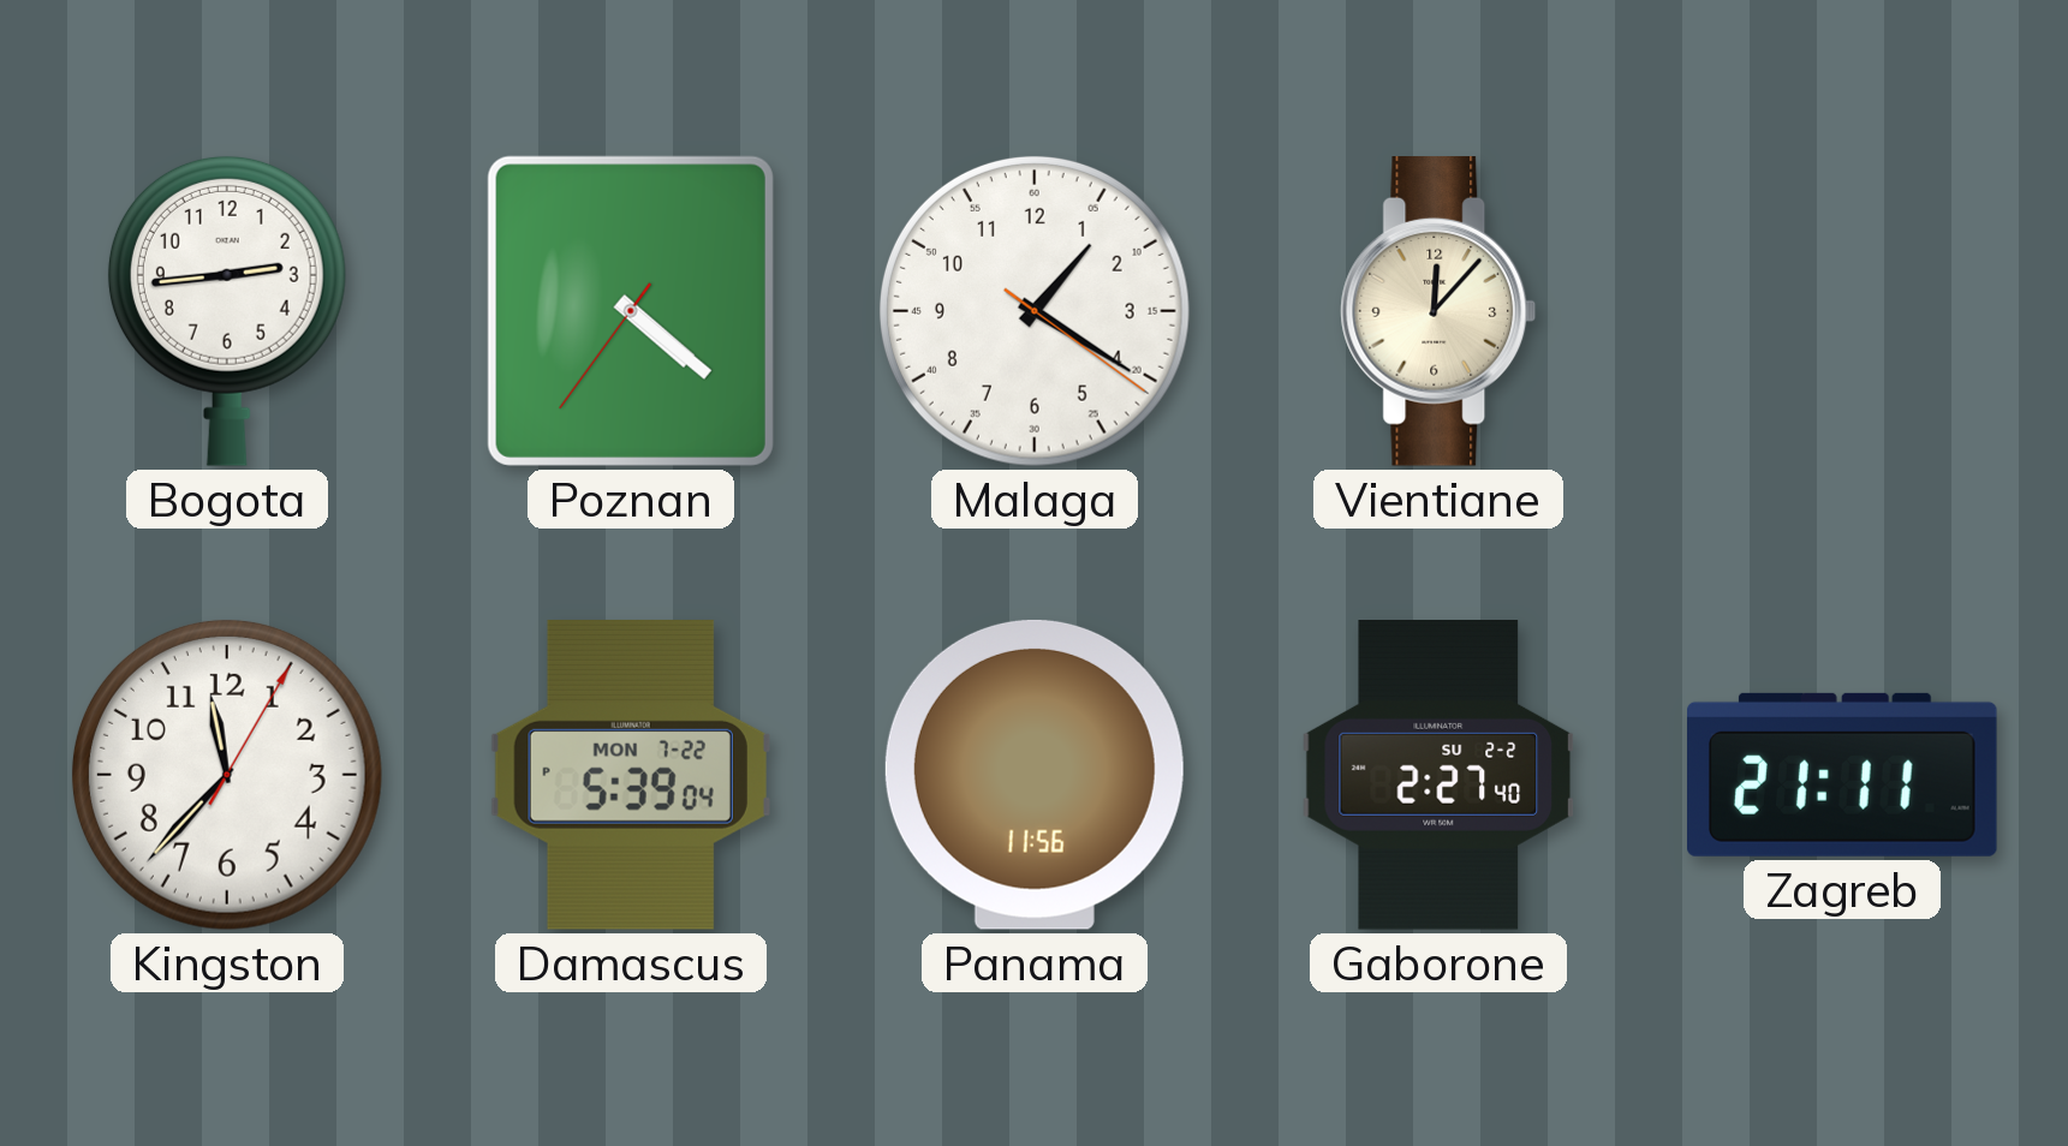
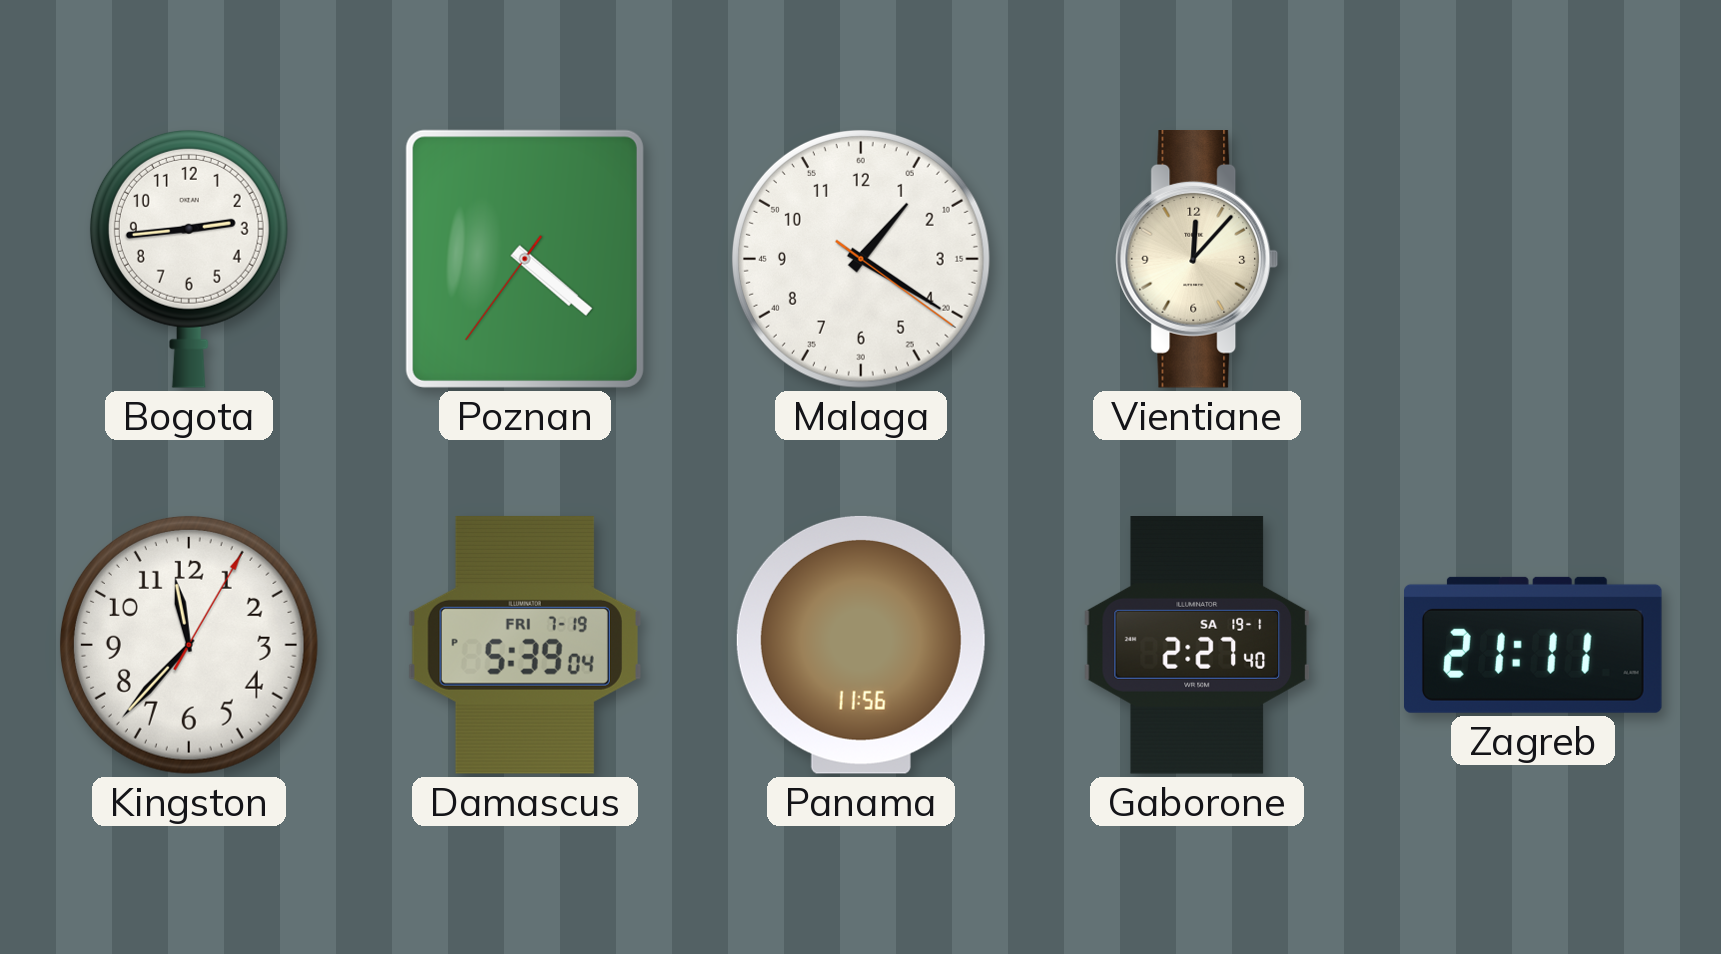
Damascus date: MON 7-22 -> FRI 7-19
Gaborone date: SU 2-2 -> SA 19-1
